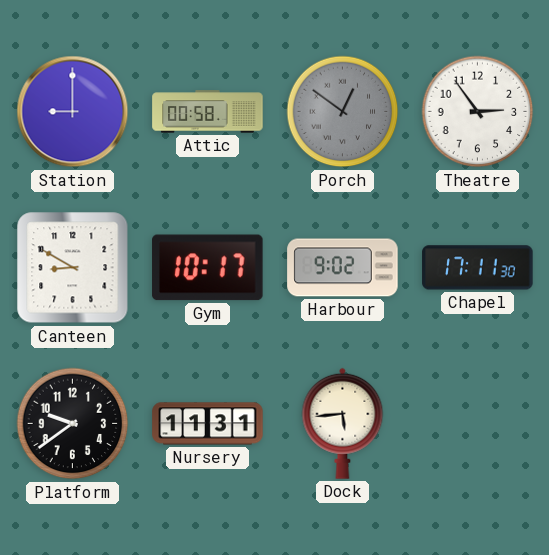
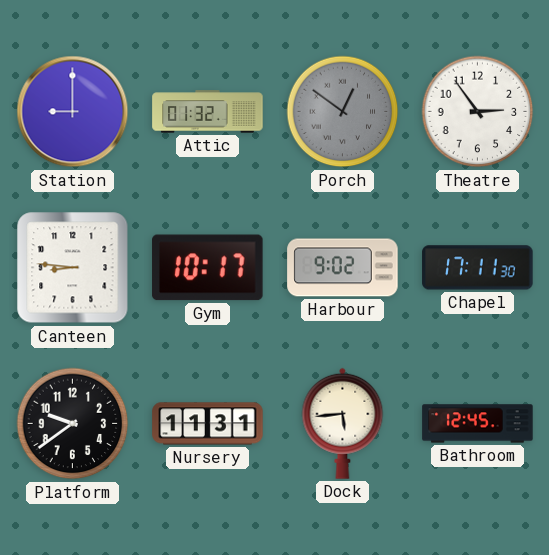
Attic: 00:58 -> 01:32
Canteen: 8:50 -> 8:46
Bathroom: none -> 12:45
